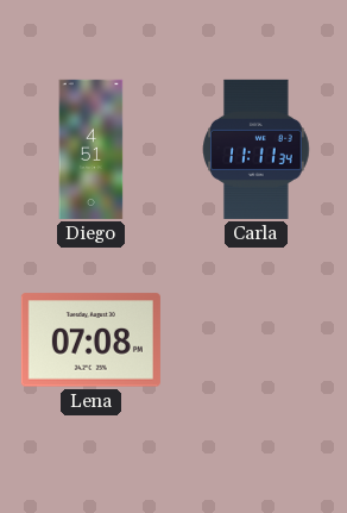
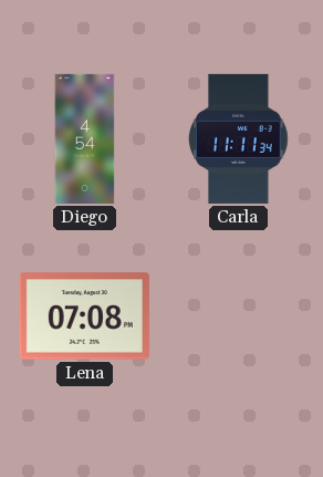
Diego: 4:51 -> 4:54
